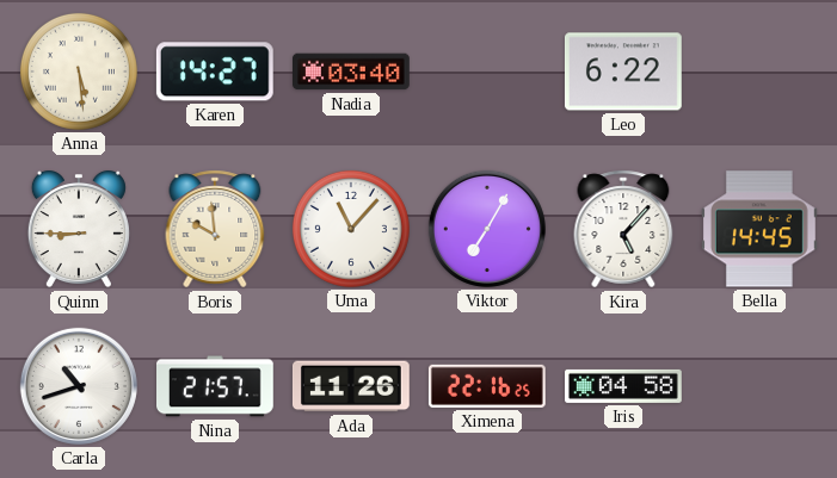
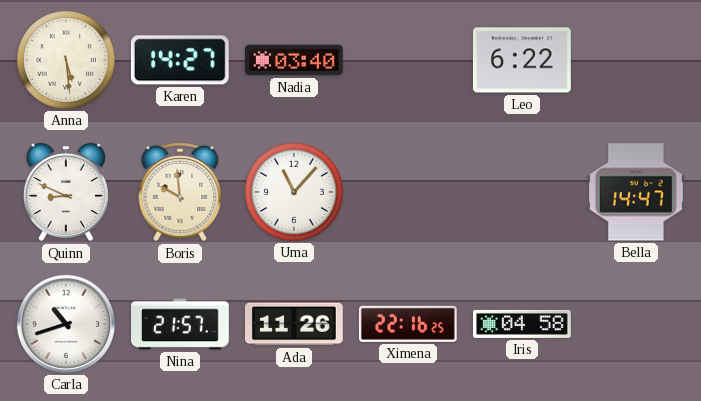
Quinn: 8:45 -> 8:49
Viktor: 7:05 -> none
Kira: 5:07 -> none
Bella: 14:45 -> 14:47
